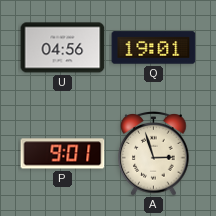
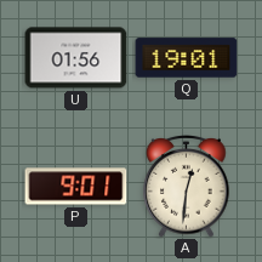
U: 04:56 -> 01:56
A: 2:57 -> 12:31
